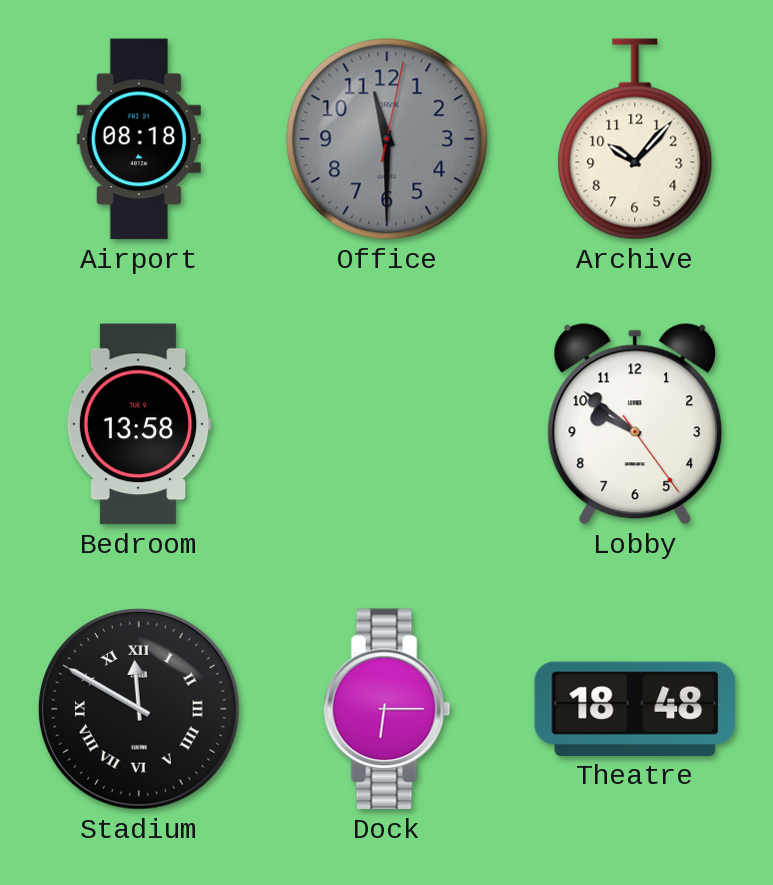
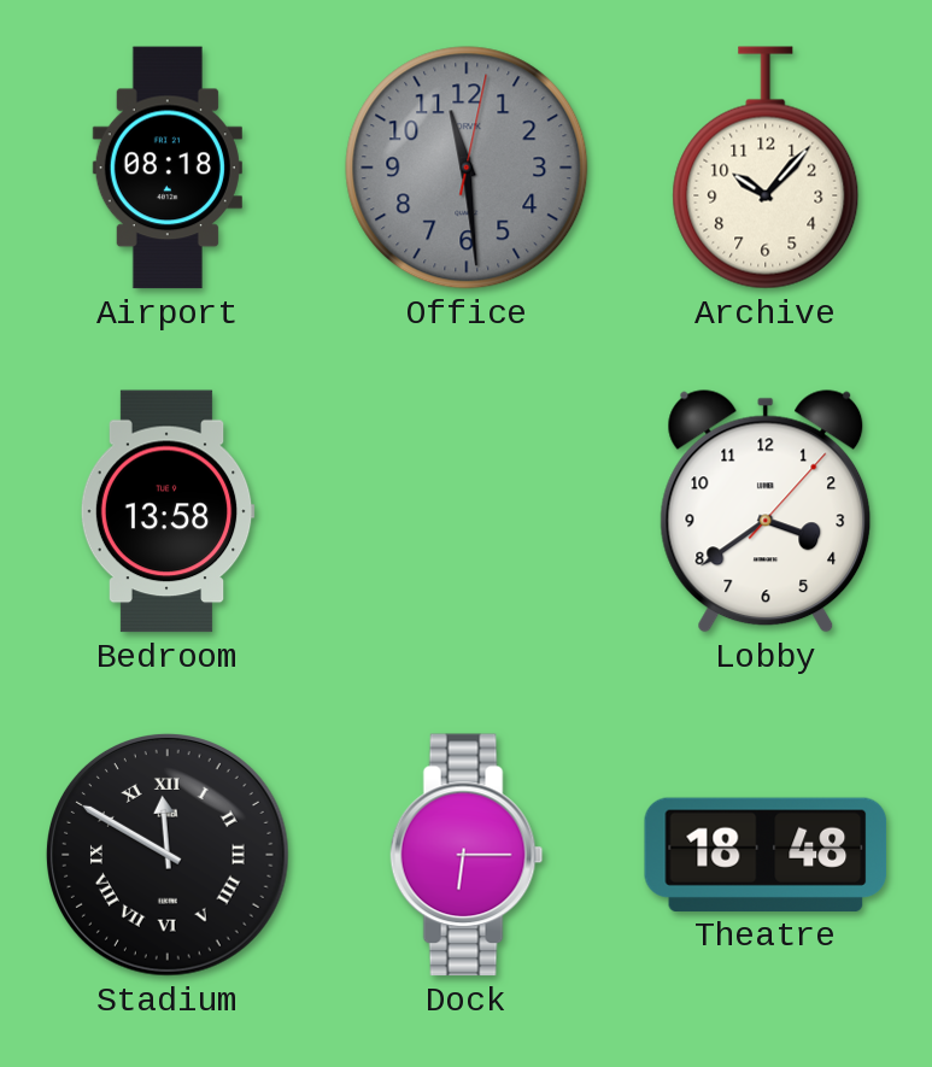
Office: 11:30 -> 11:29
Lobby: 9:51 -> 3:39
